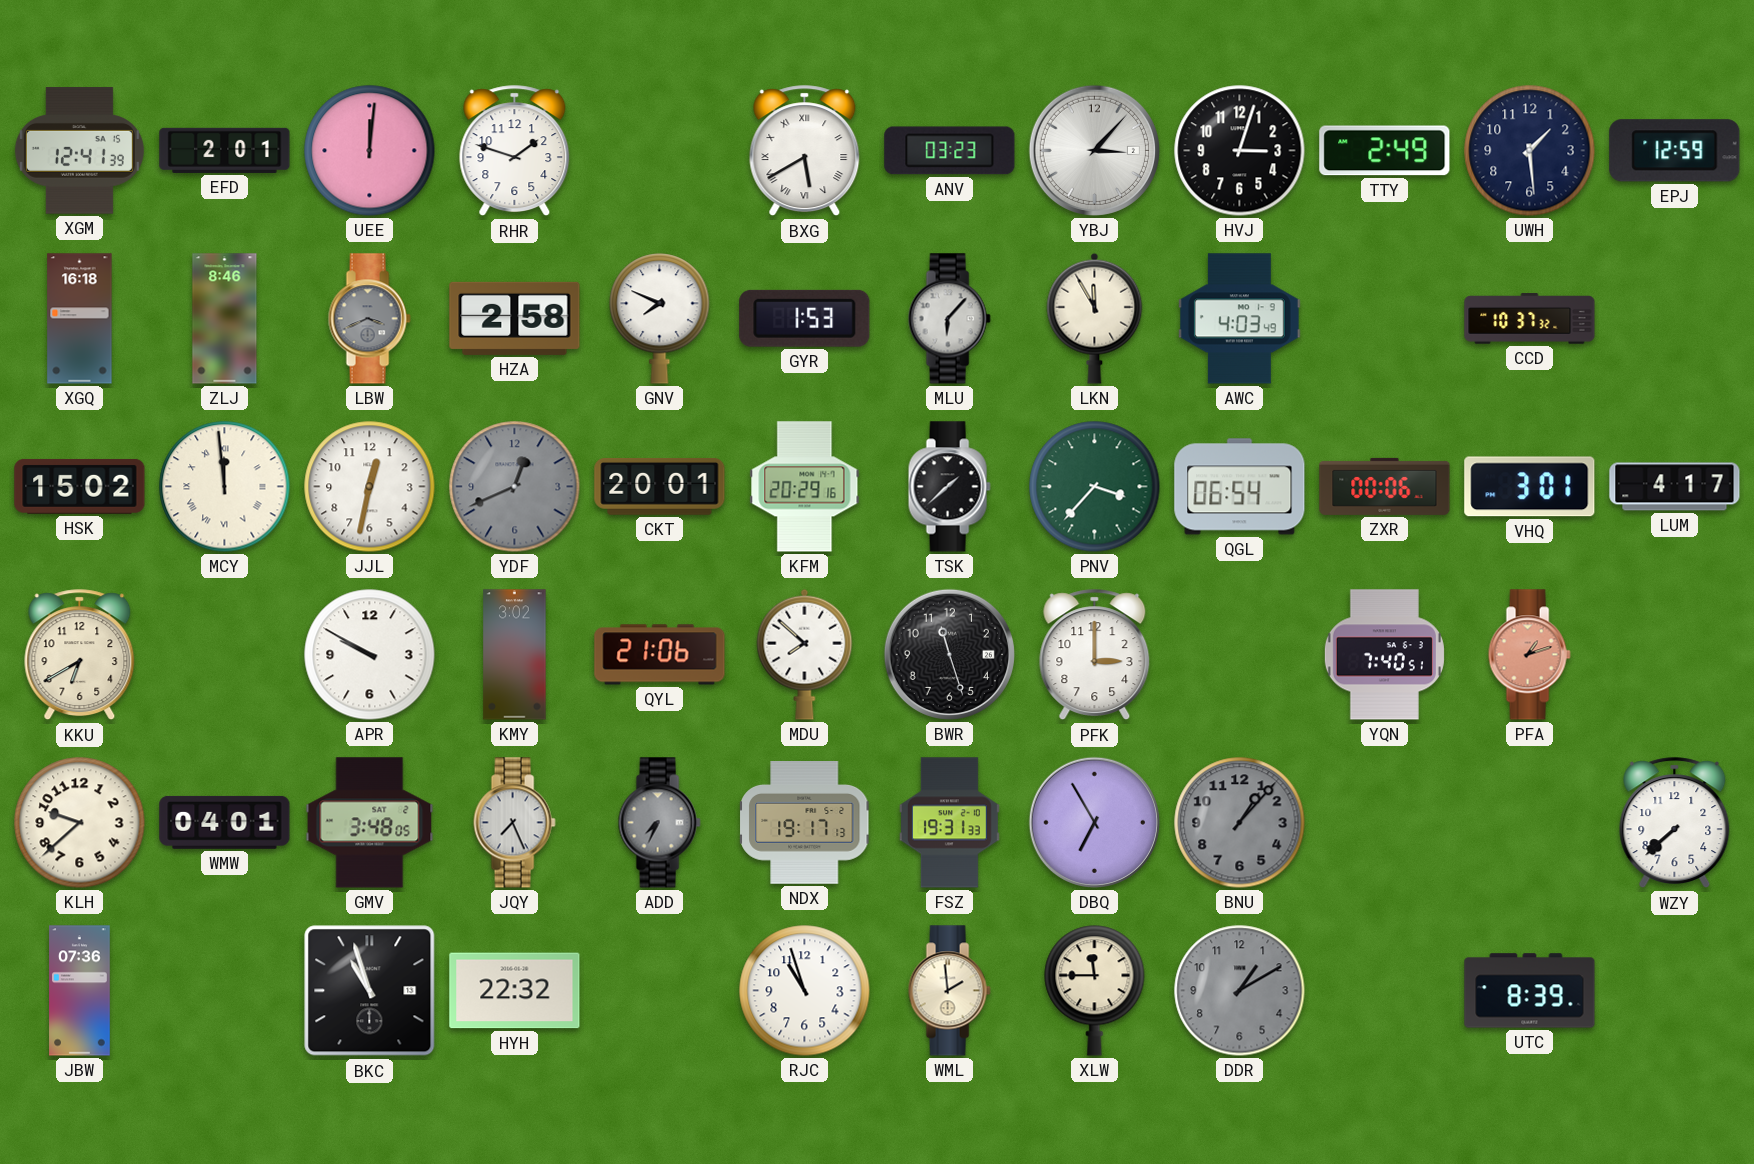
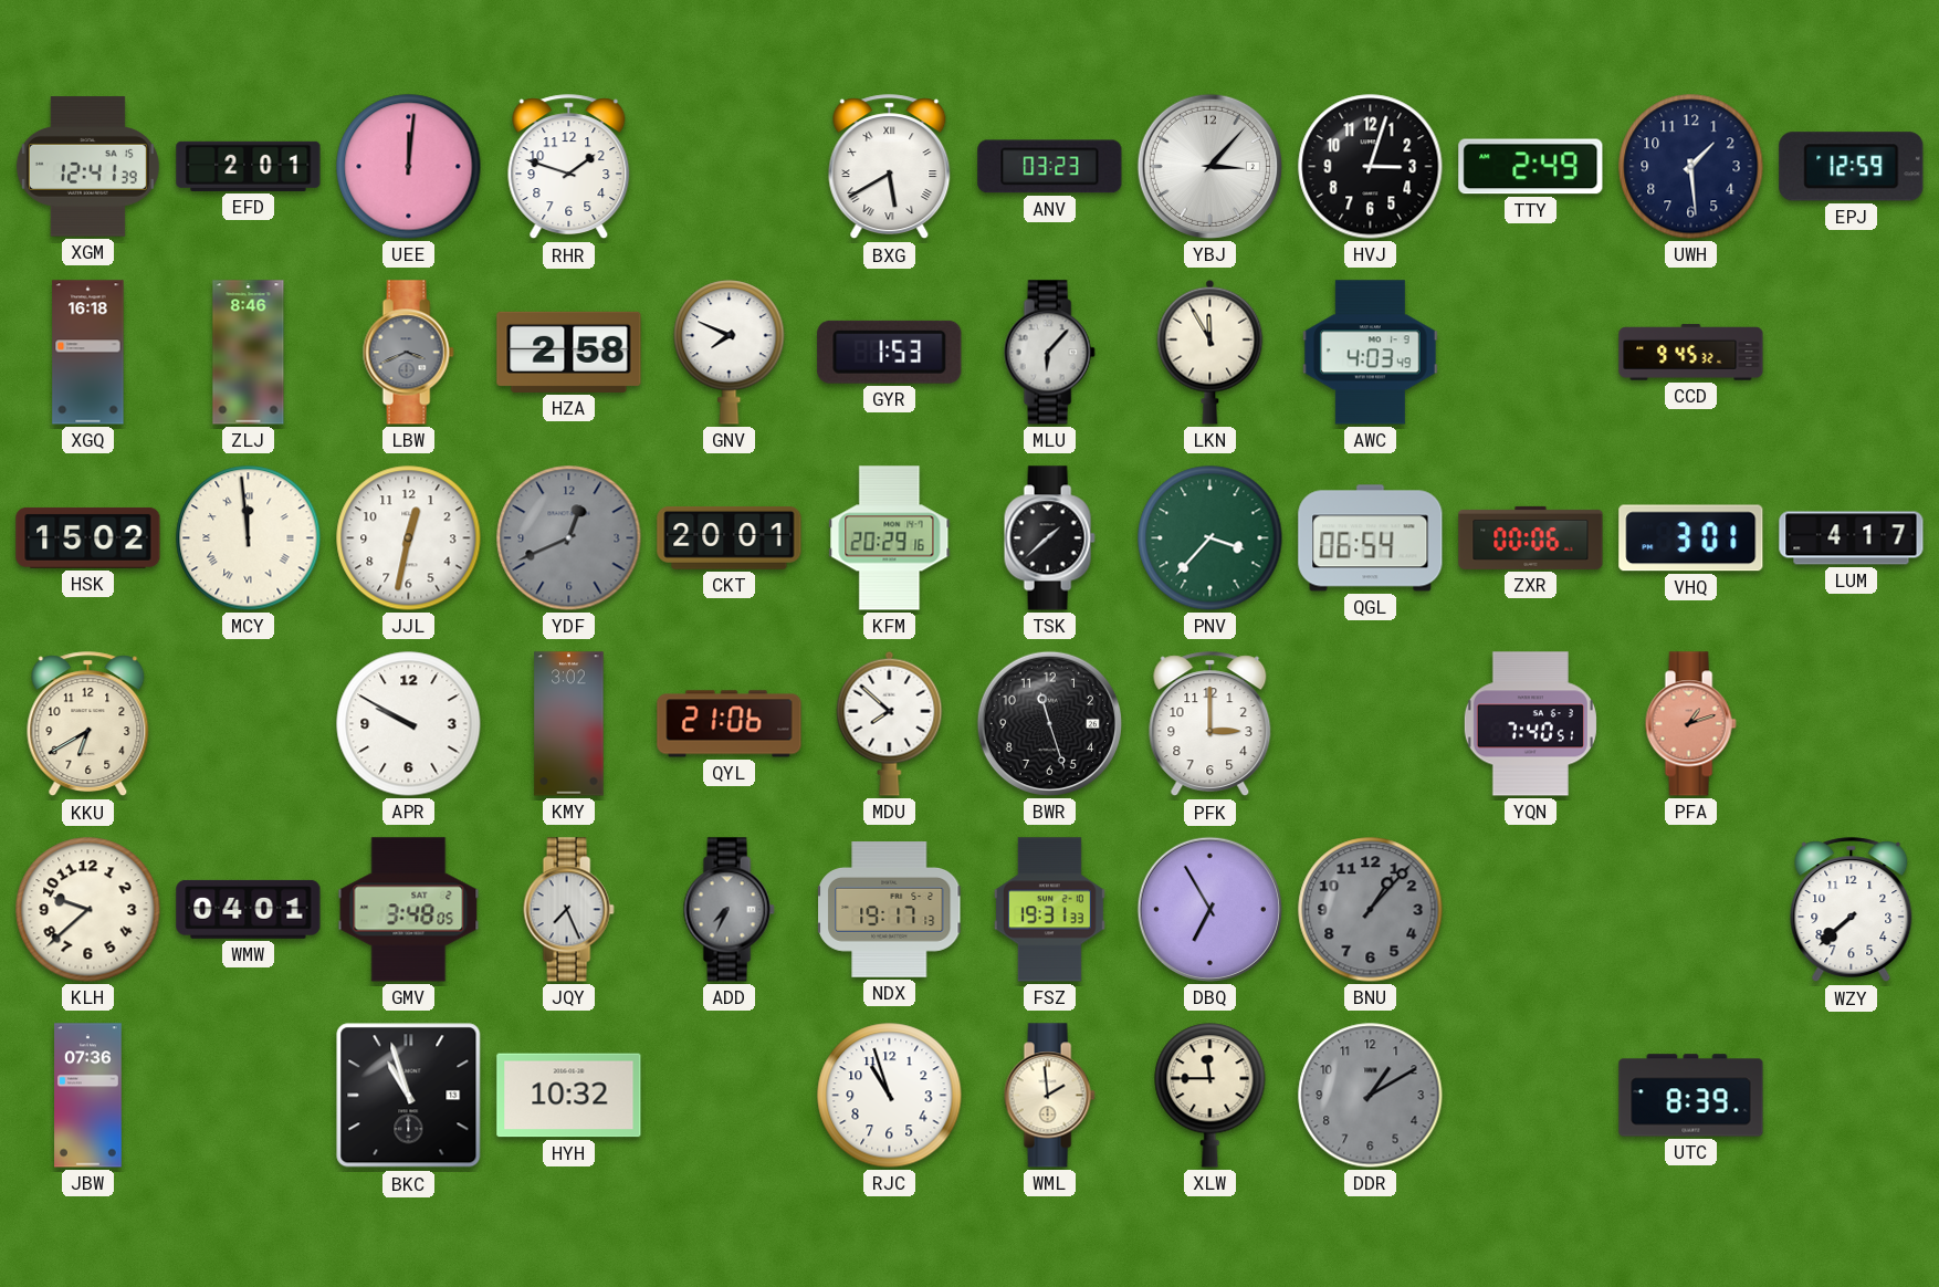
CCD: 10:37 -> 9:45
HYH: 22:32 -> 10:32
